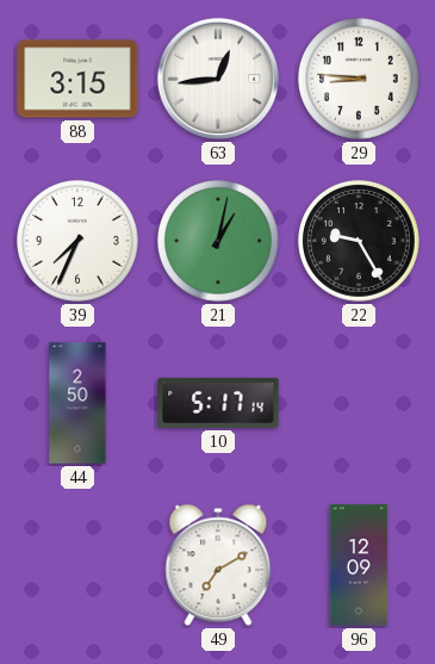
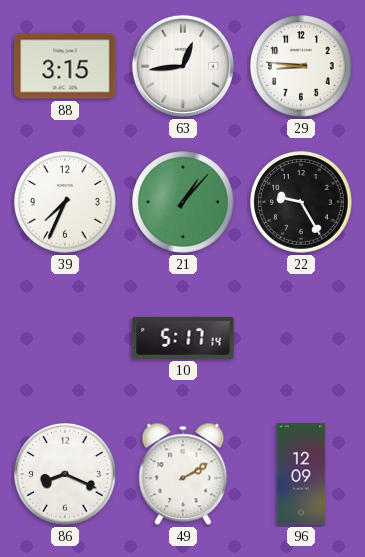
21: 1:02 -> 1:07
44: 2:50 -> none
86: none -> 8:19
49: 7:10 -> 2:10
